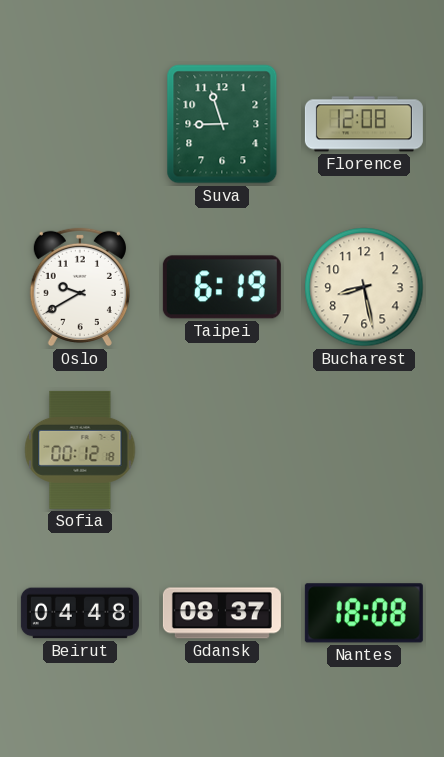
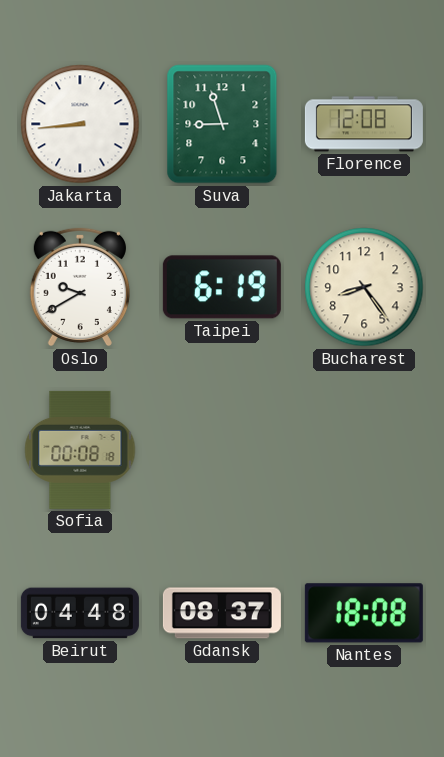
Jakarta: none -> 8:44
Bucharest: 8:28 -> 8:24
Sofia: 00:12 -> 00:08
